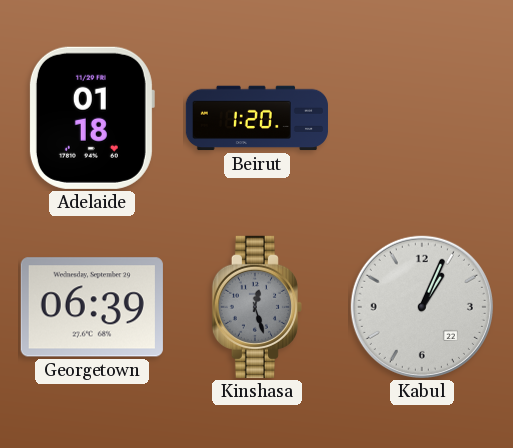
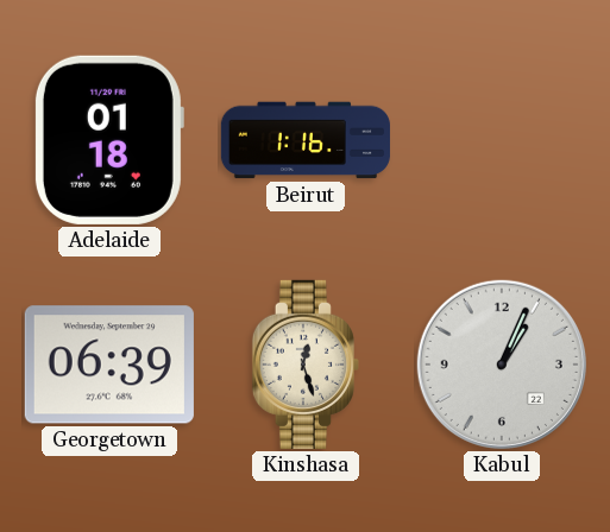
Beirut: 1:20 -> 1:16
Kinshasa dial: grey -> cream
